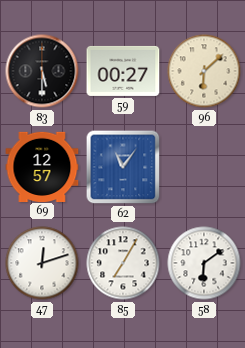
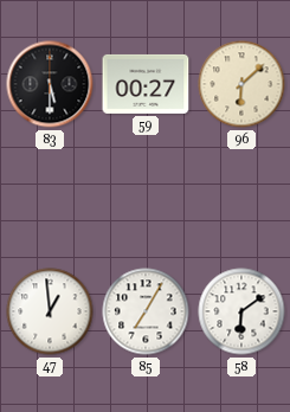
69: 12:57 -> none
62: 11:06 -> none
47: 12:12 -> 12:59
